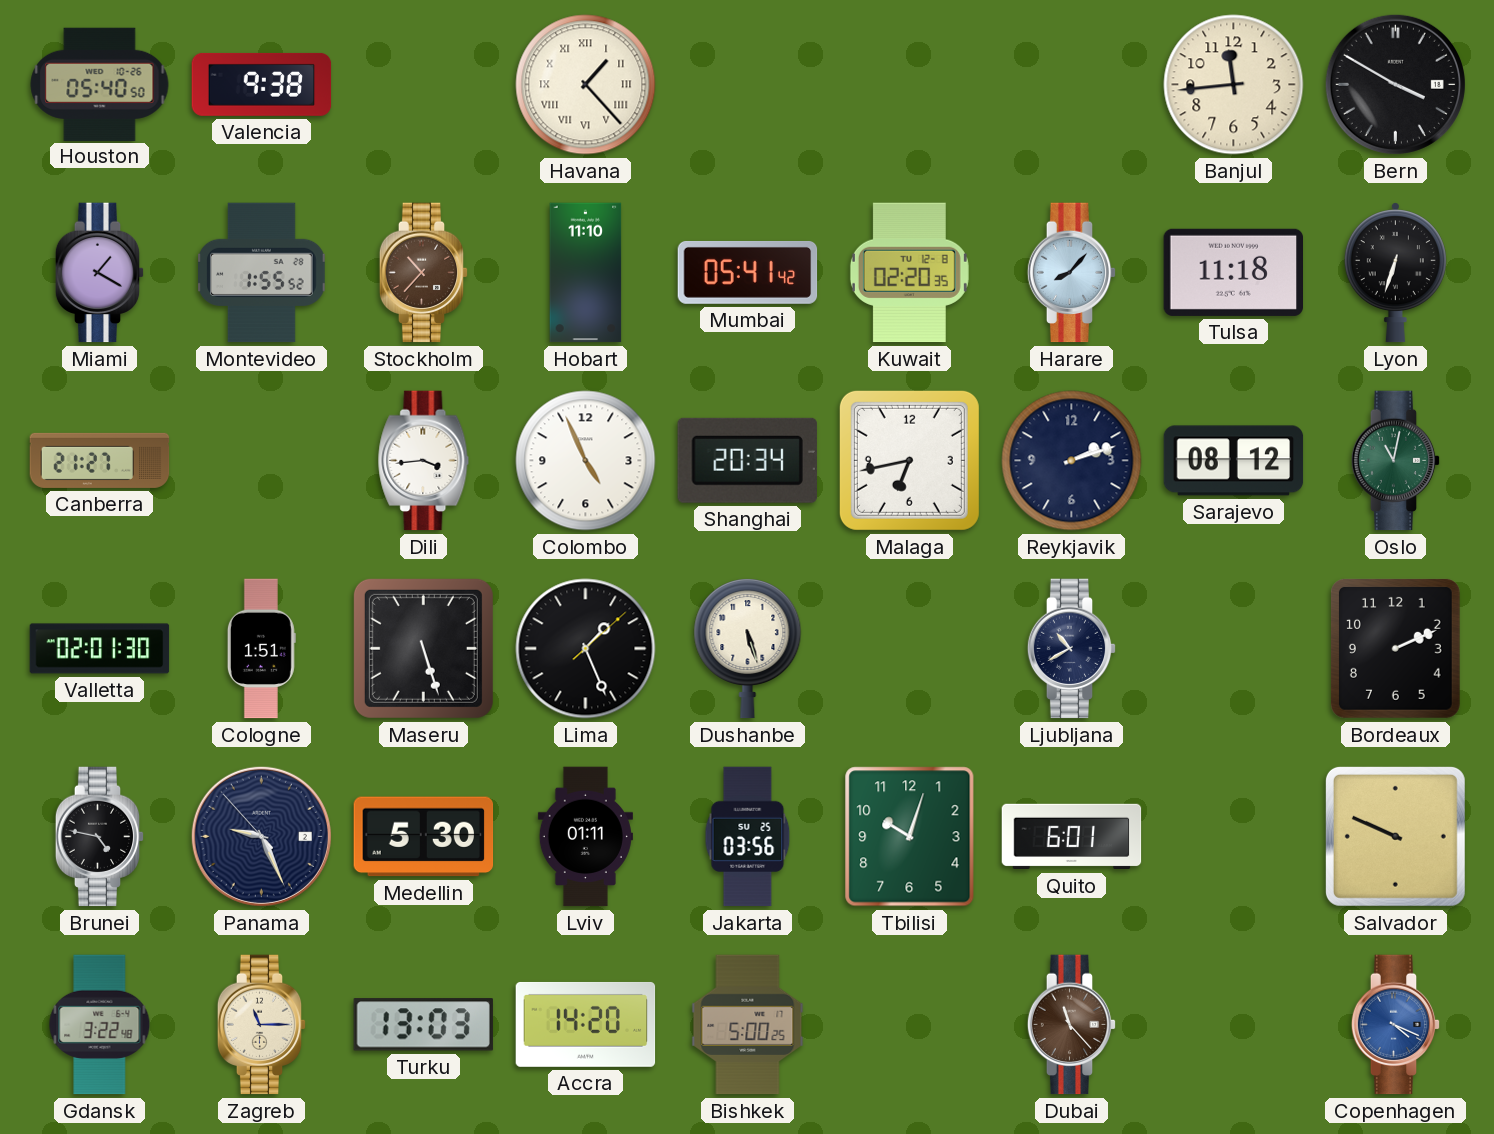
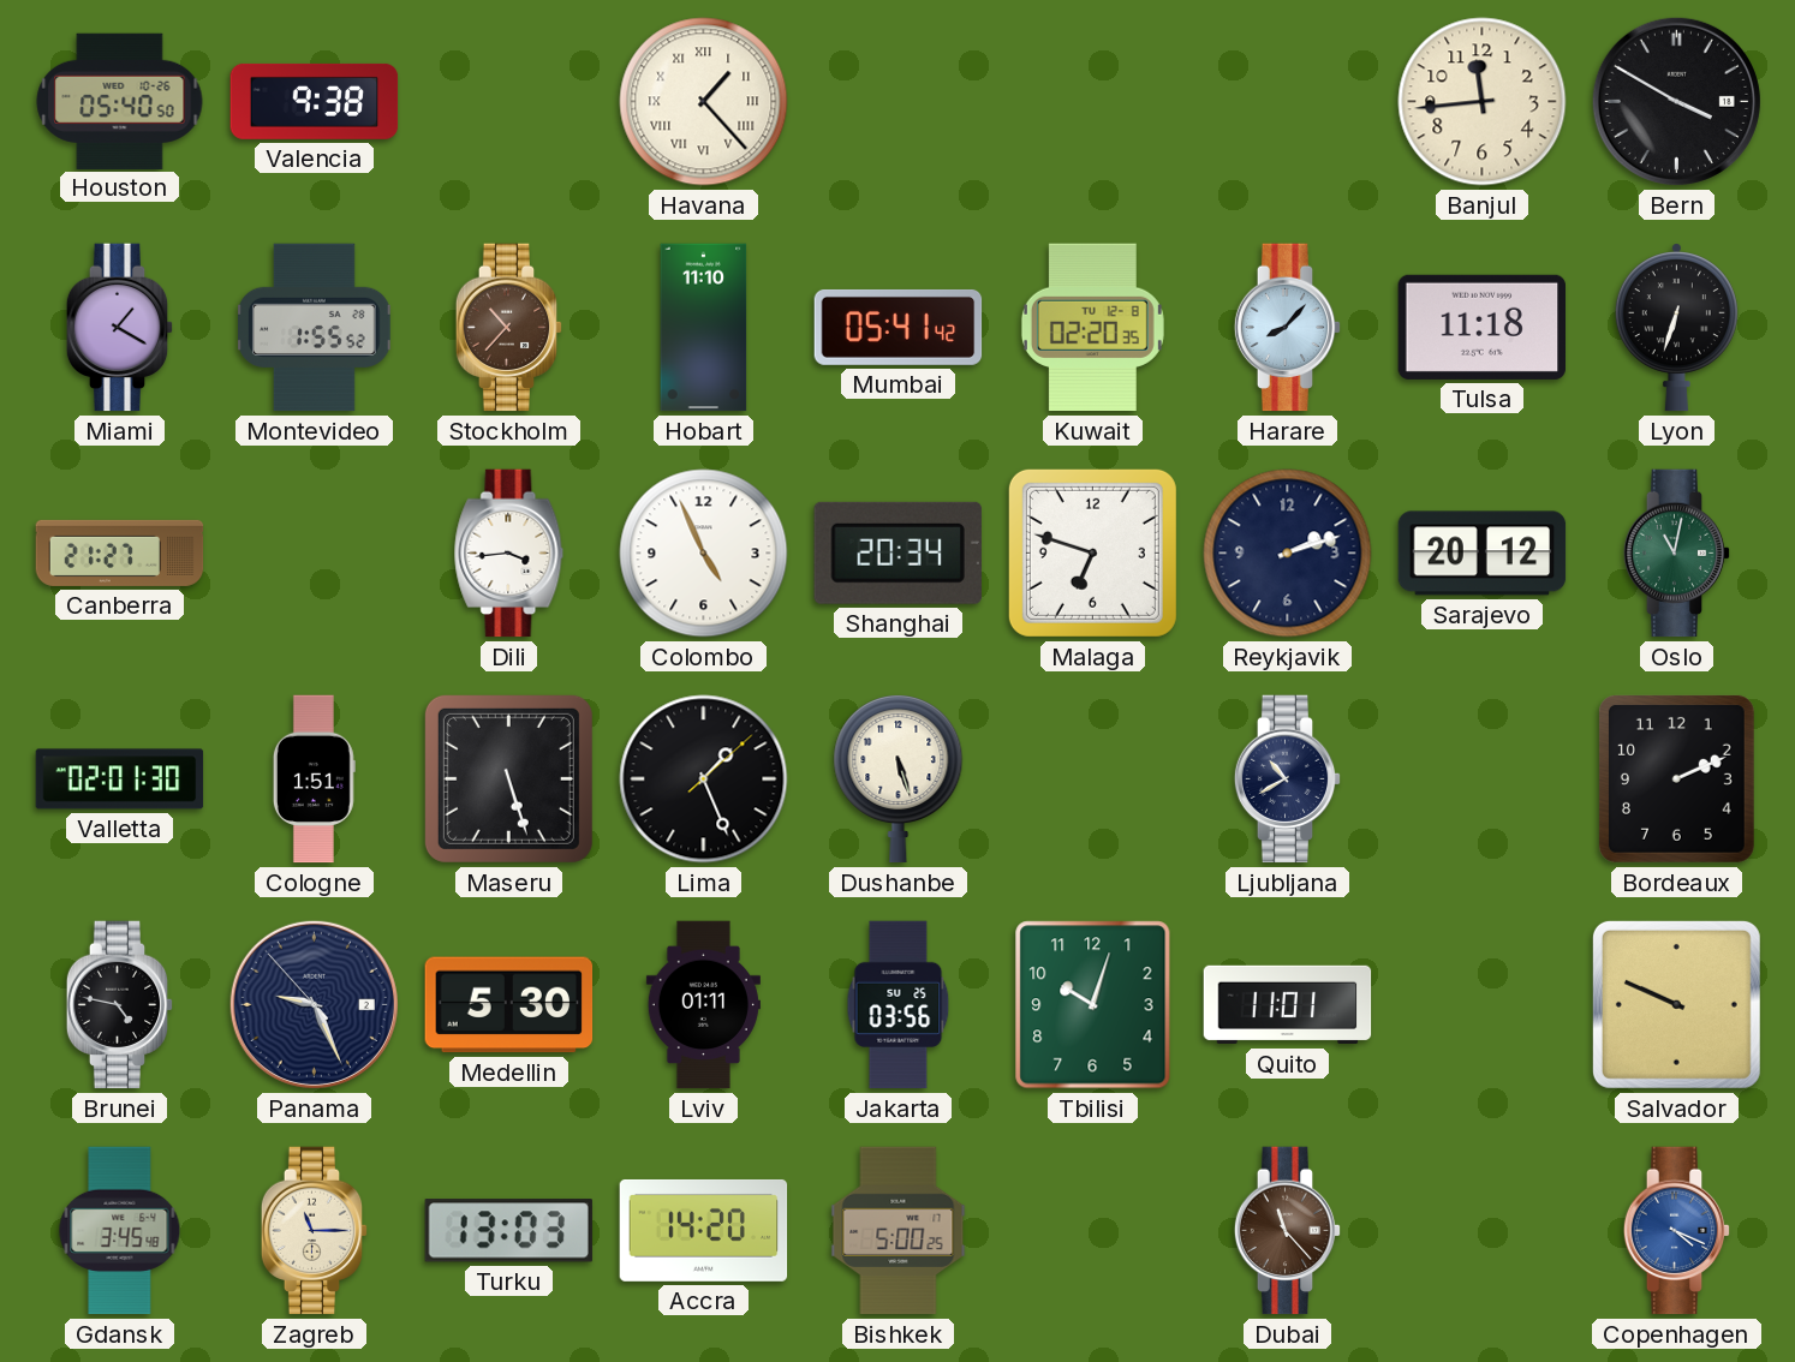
Malaga: 6:43 -> 6:48
Sarajevo: 08:12 -> 20:12
Quito: 6:01 -> 11:01
Gdansk: 3:22 -> 3:45
